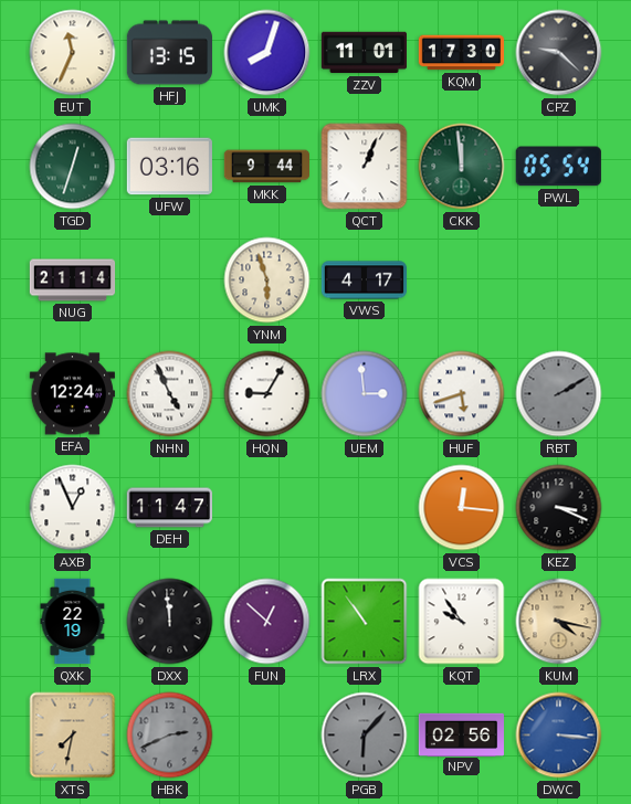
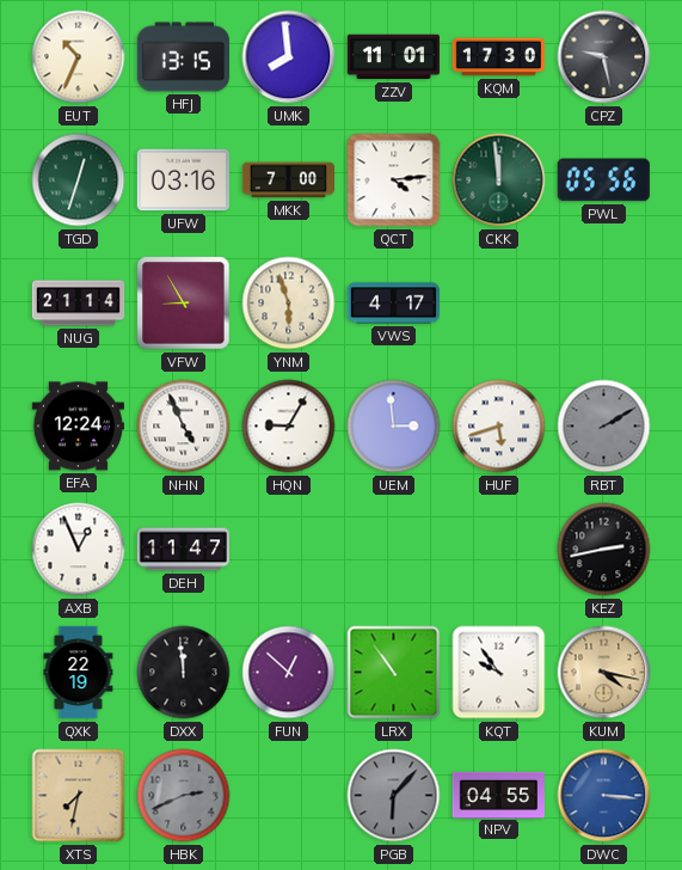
EUT: 11:34 -> 10:34
UMK: 8:03 -> 7:59
CPZ: 9:22 -> 9:28
MKK: 9:44 -> 7:00
QCT: 1:04 -> 4:14
PWL: 05:54 -> 05:56
VFW: none -> 8:55
VCS: 12:16 -> none
KEZ: 3:19 -> 2:43
NPV: 02:56 -> 04:55
